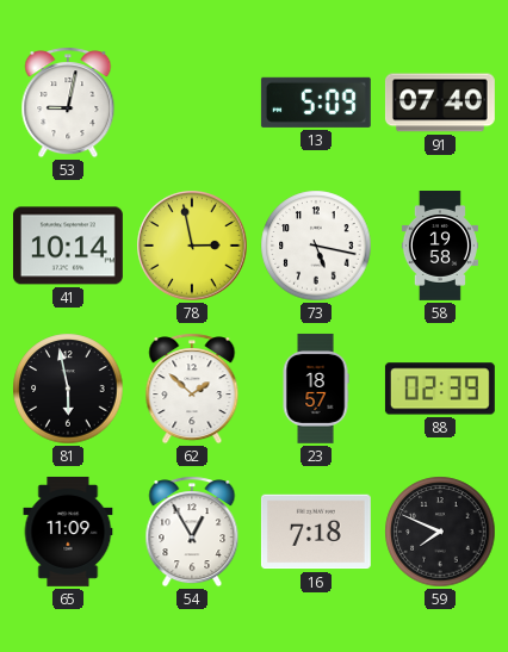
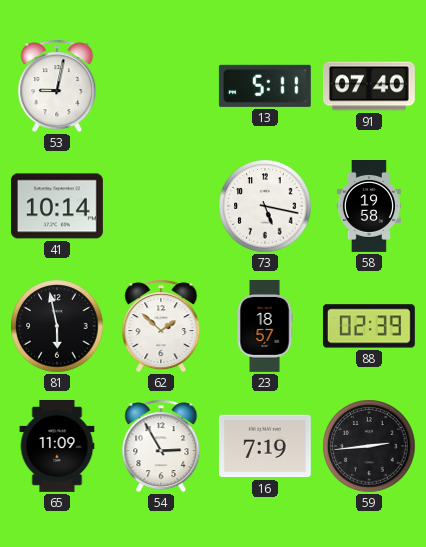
13: 5:09 -> 5:11
78: 2:58 -> none
54: 12:55 -> 2:55
16: 7:18 -> 7:19
59: 7:49 -> 2:44
